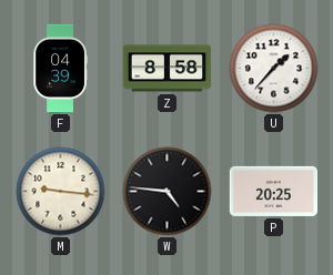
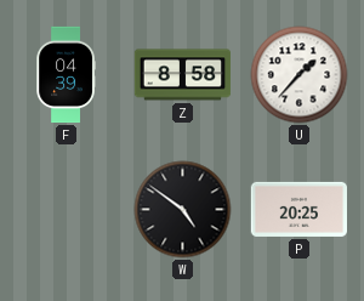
M: 9:16 -> none
W: 4:46 -> 4:51
